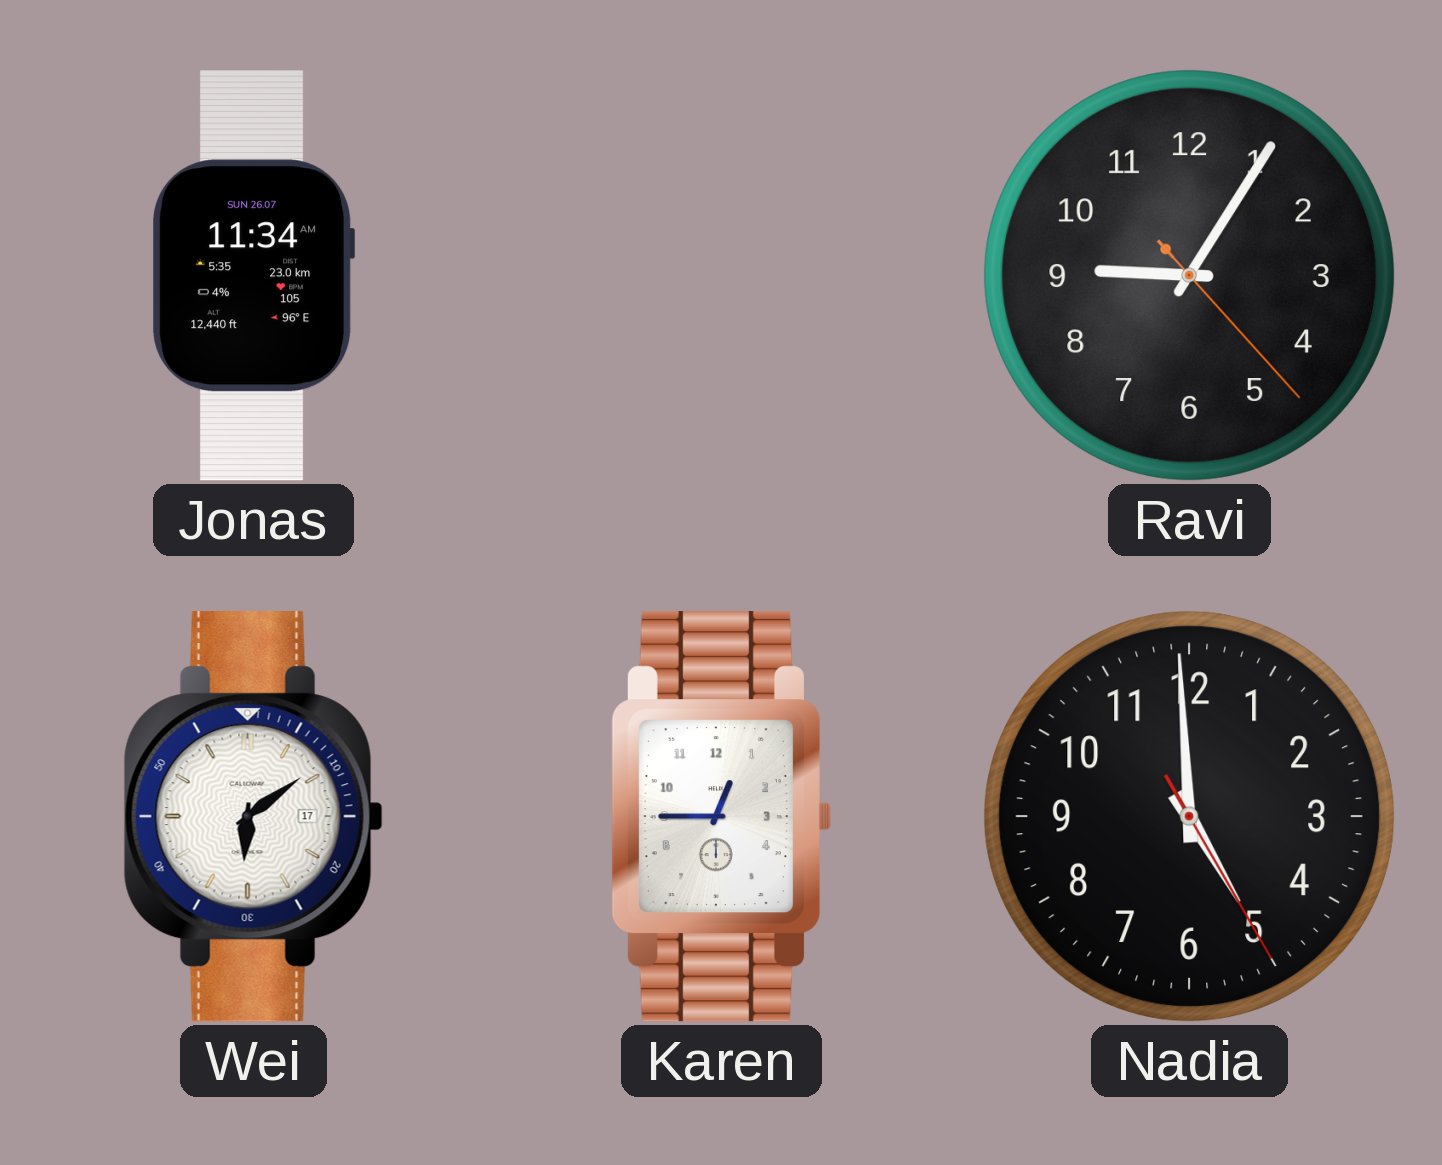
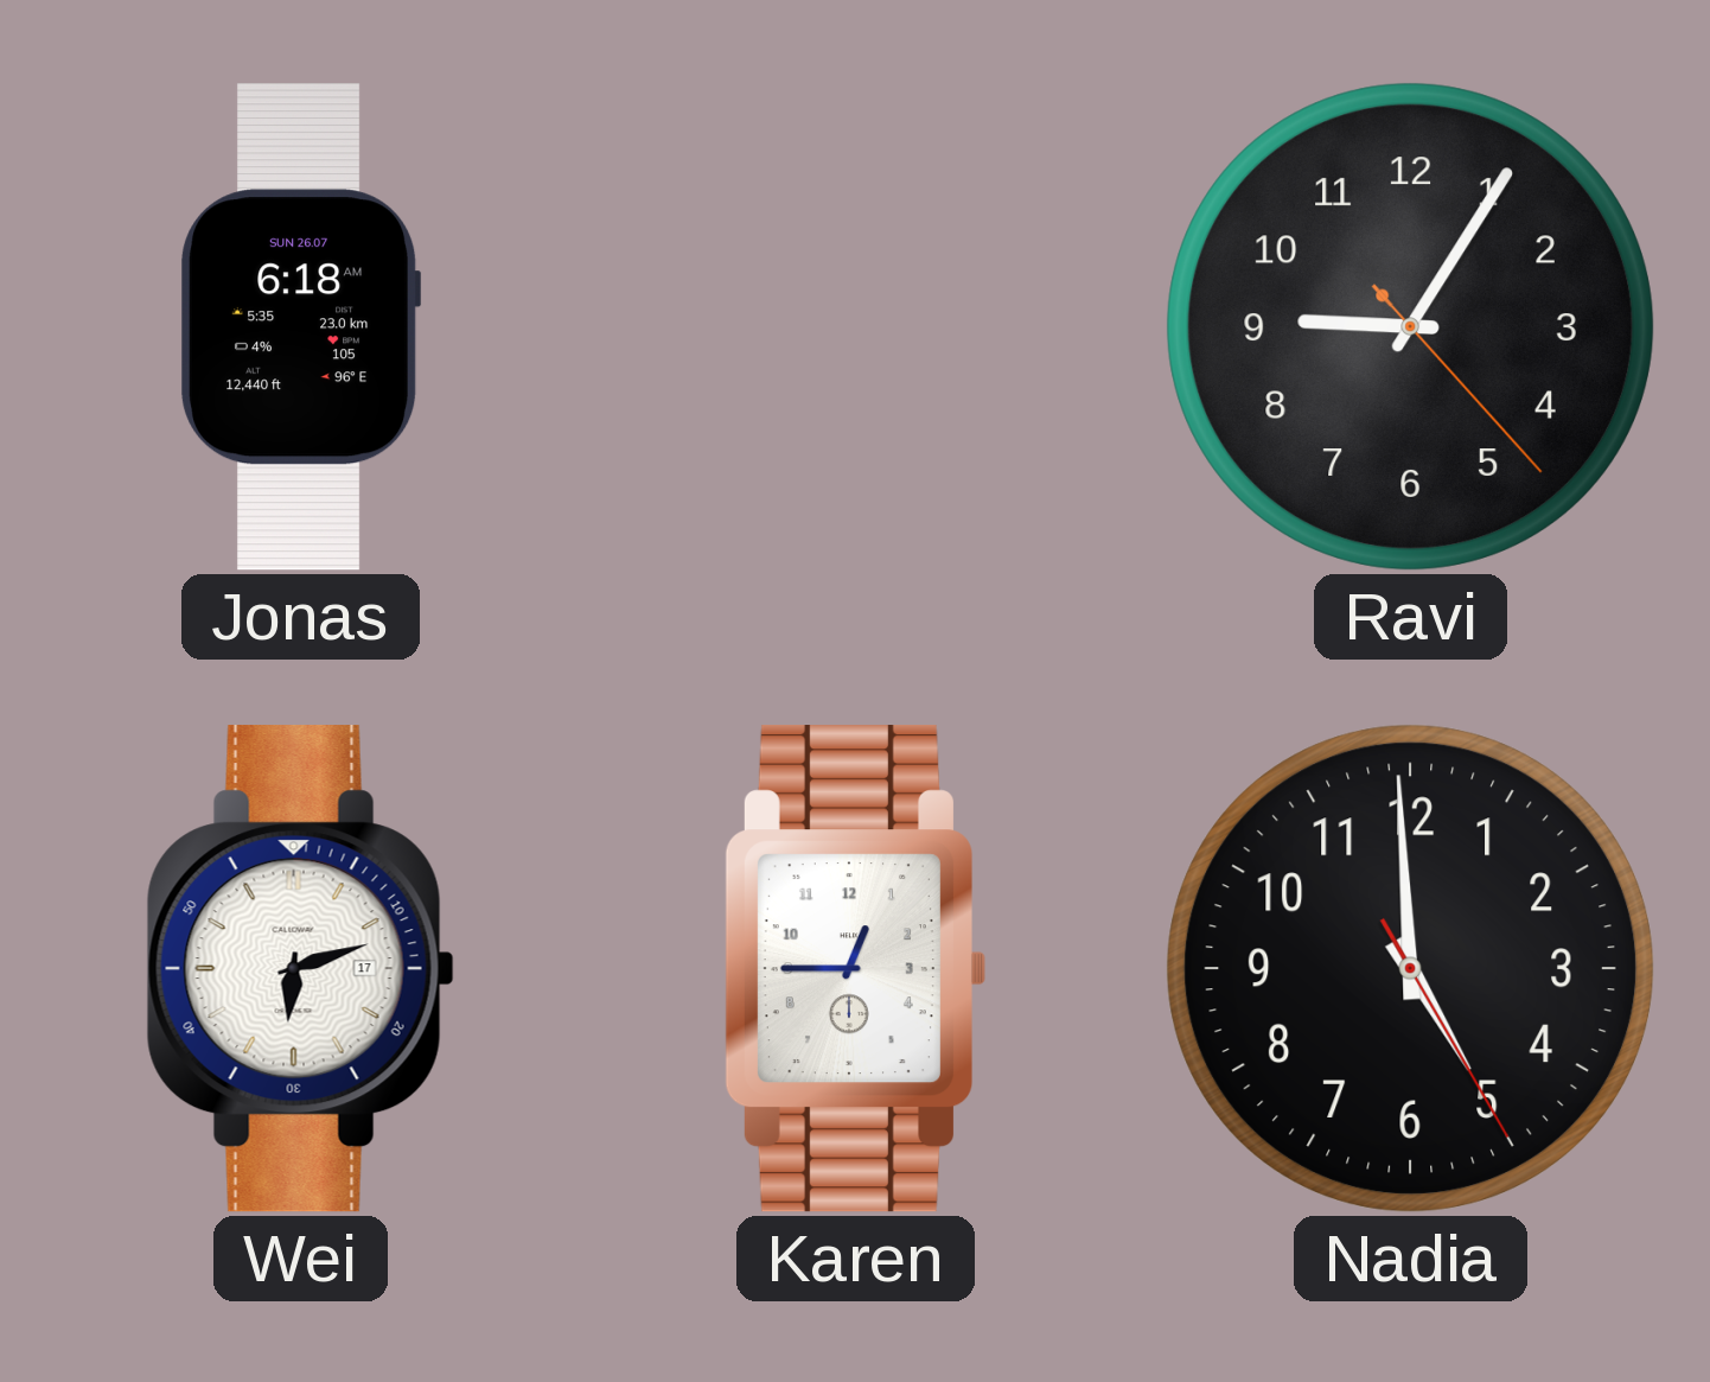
Jonas: 11:34 -> 6:18
Wei: 6:09 -> 6:12
